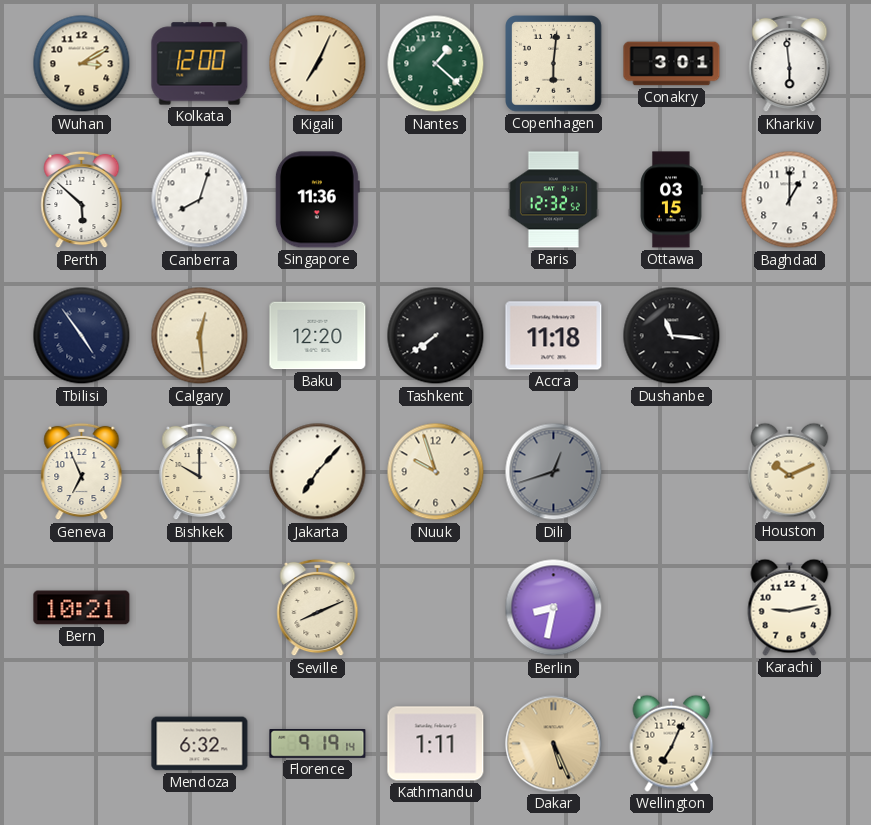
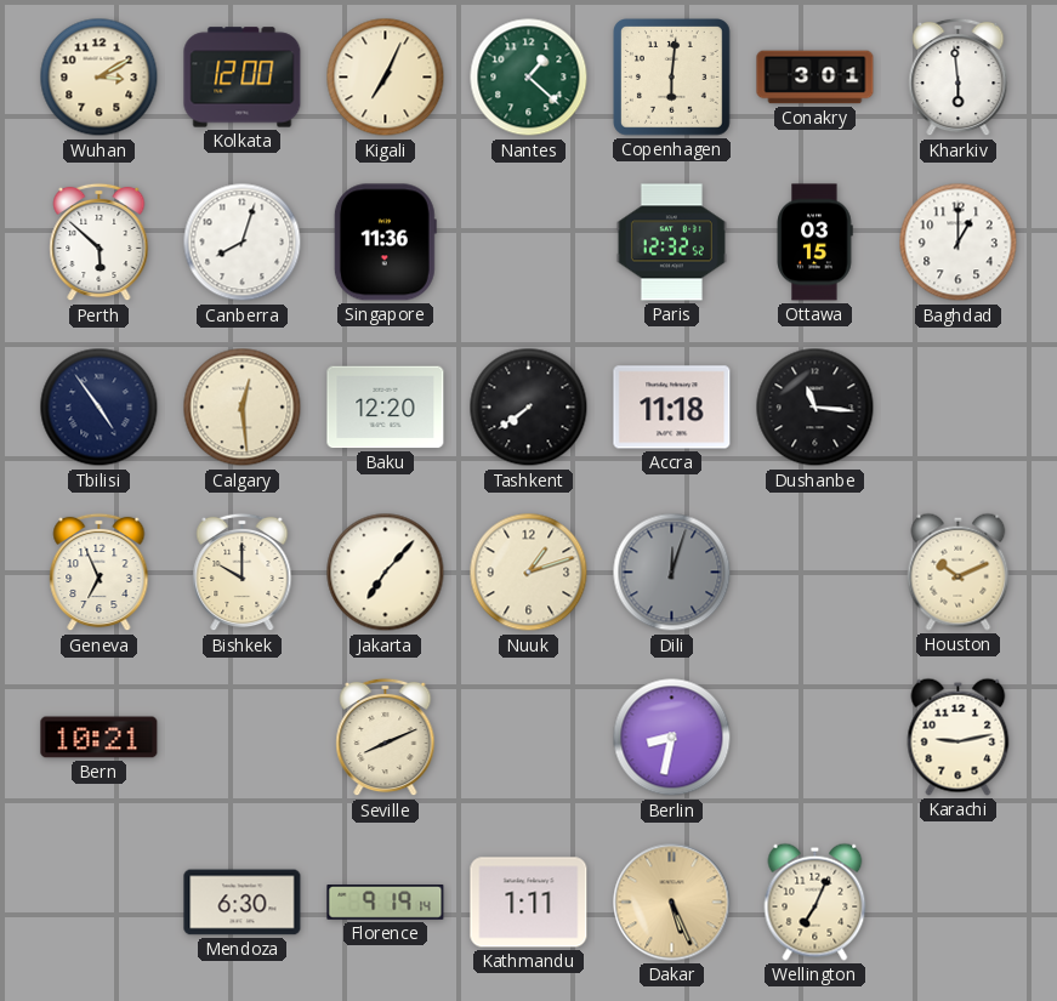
Nuuk: 9:57 -> 1:12
Dili: 12:42 -> 12:03
Mendoza: 6:32 -> 6:30
